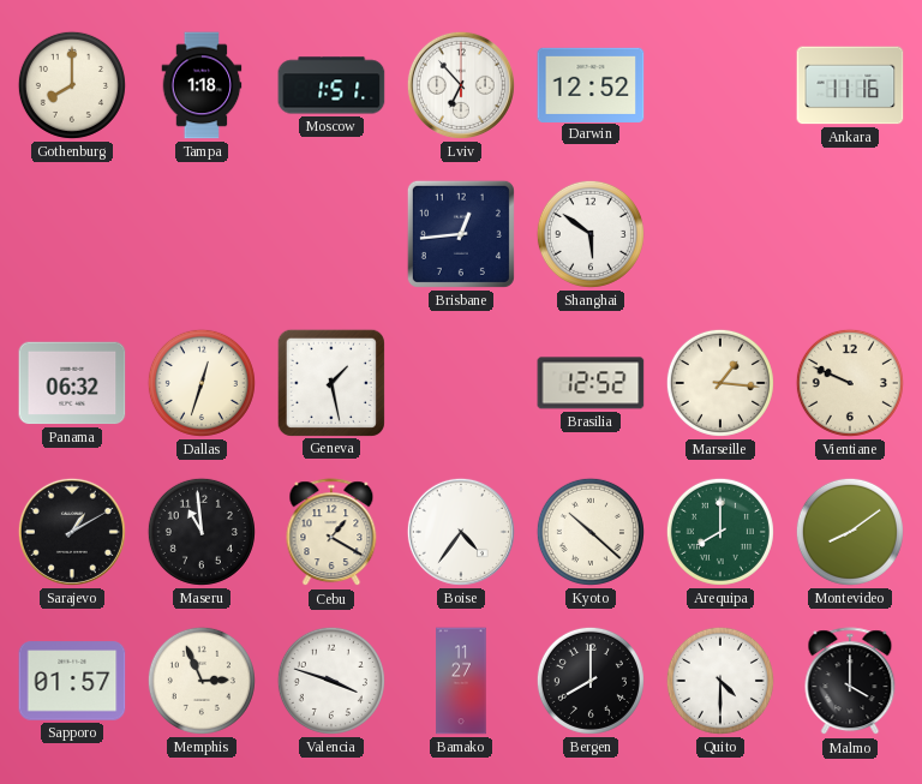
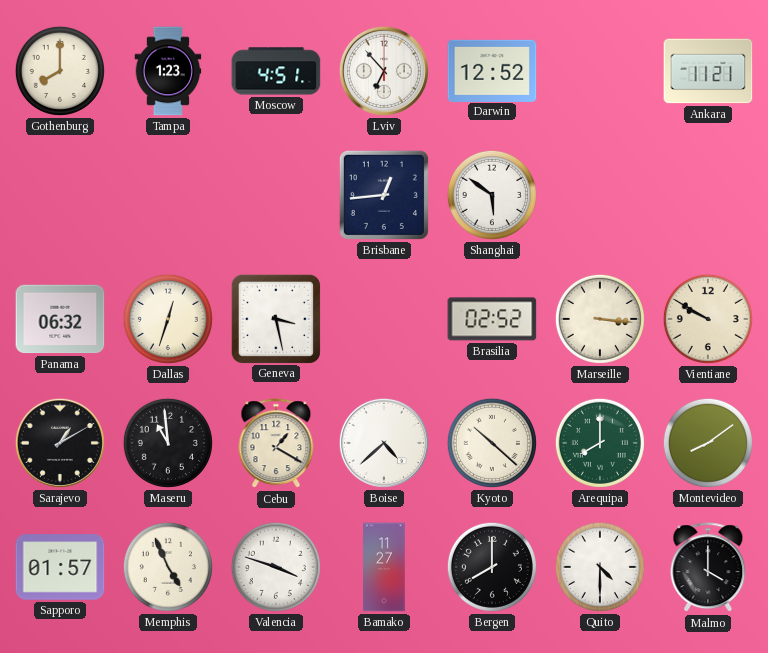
Tampa: 1:18 -> 1:23
Moscow: 1:51 -> 4:51
Ankara: 11:16 -> 11:21
Geneva: 1:28 -> 3:28
Brasilia: 12:52 -> 02:52
Marseille: 1:16 -> 3:16
Vientiane: 9:49 -> 9:50
Boise: 4:36 -> 4:38
Memphis: 2:56 -> 4:56
